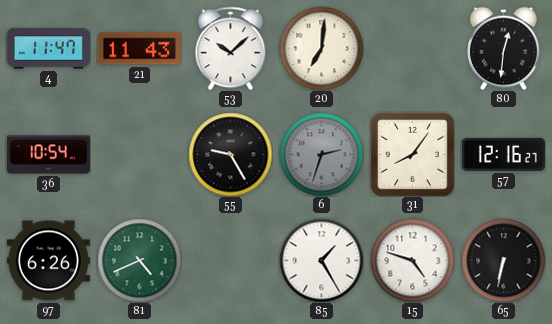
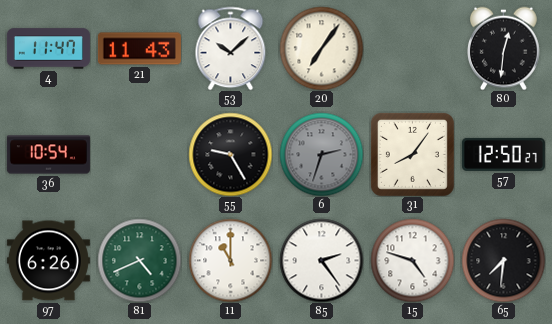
20: 7:01 -> 7:06
57: 12:16 -> 12:50
11: none -> 11:00
85: 1:25 -> 2:24
65: 6:32 -> 7:31
